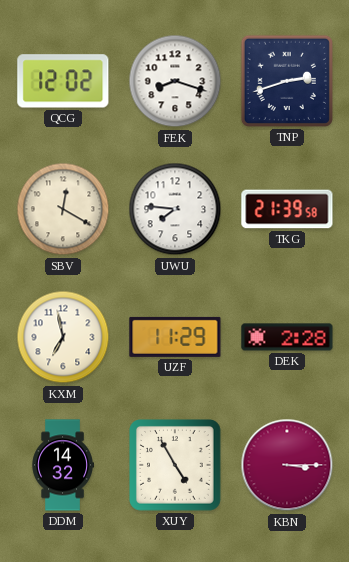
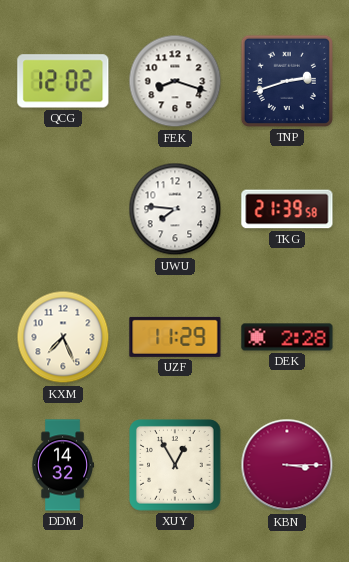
SBV: 12:20 -> none
KXM: 6:58 -> 7:26
XUY: 4:55 -> 12:55
